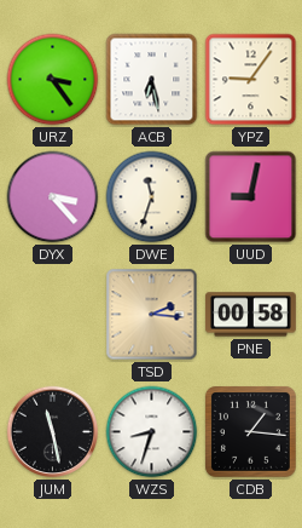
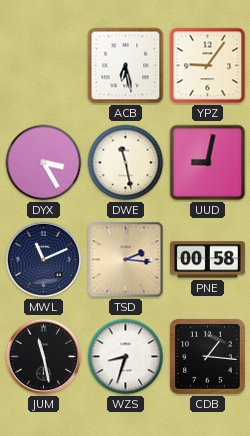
URZ: 3:24 -> none
DYX: 3:23 -> 3:25
DWE: 11:33 -> 11:28
MWL: none -> 11:11
